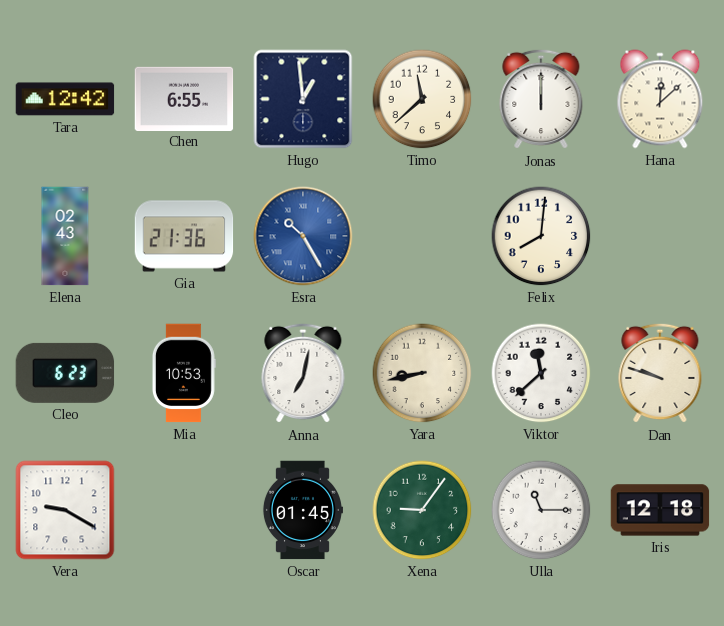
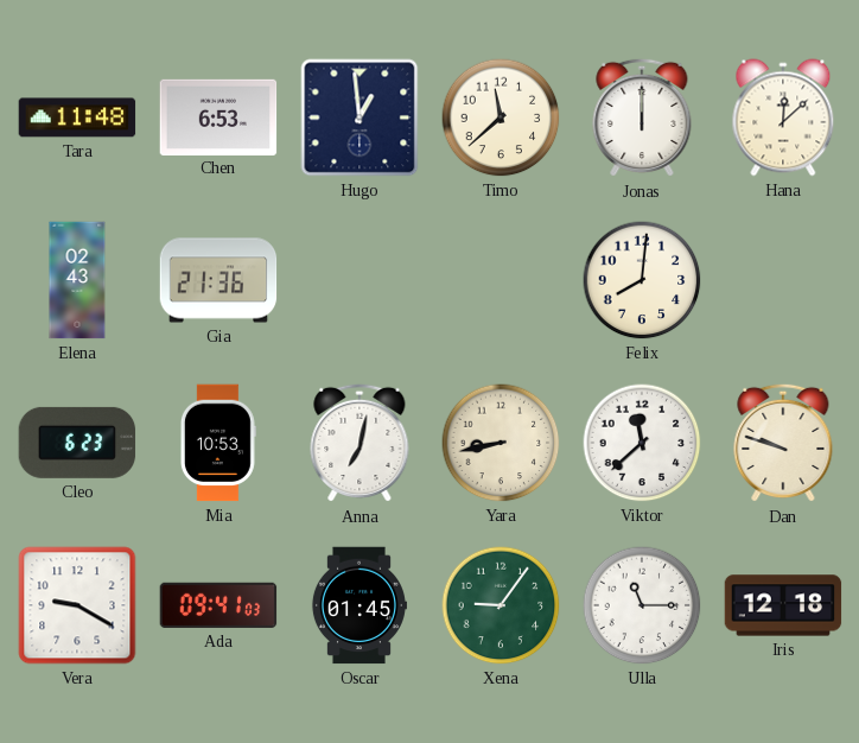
Tara: 12:42 -> 11:48
Chen: 6:55 -> 6:53
Esra: 10:25 -> none
Ada: none -> 09:41
